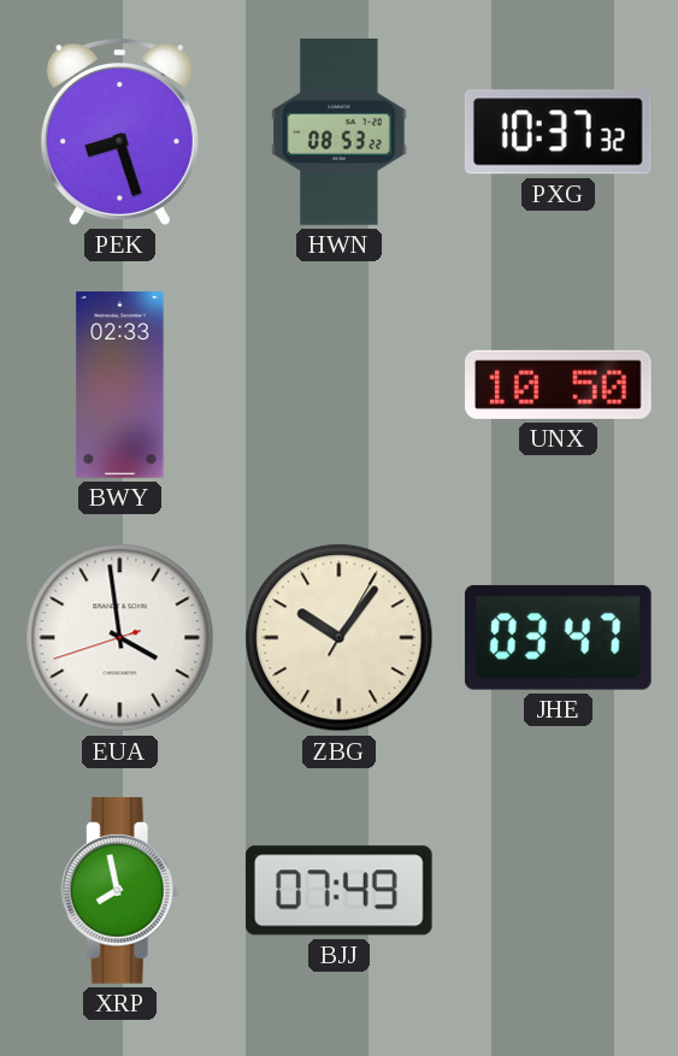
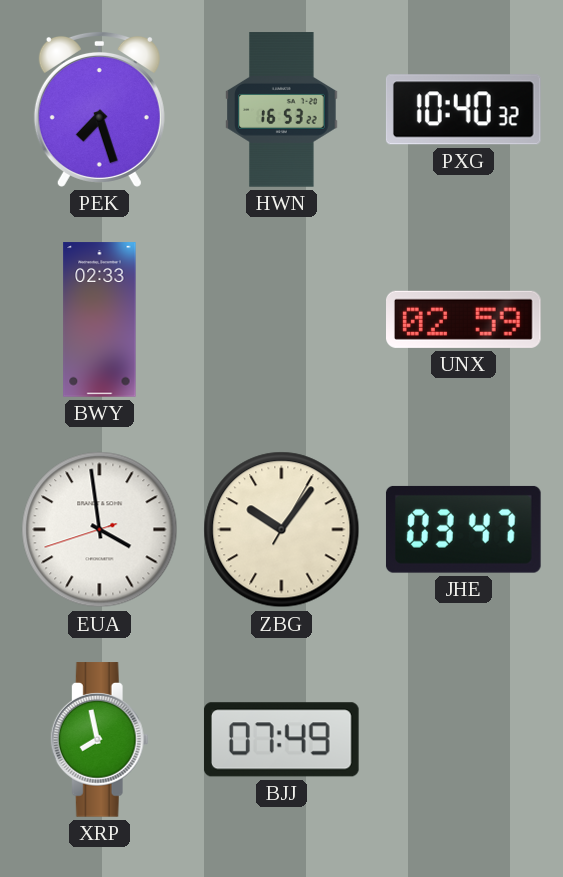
PEK: 8:27 -> 7:27
HWN: 08:53 -> 16:53
PXG: 10:37 -> 10:40
UNX: 10:50 -> 02:59
